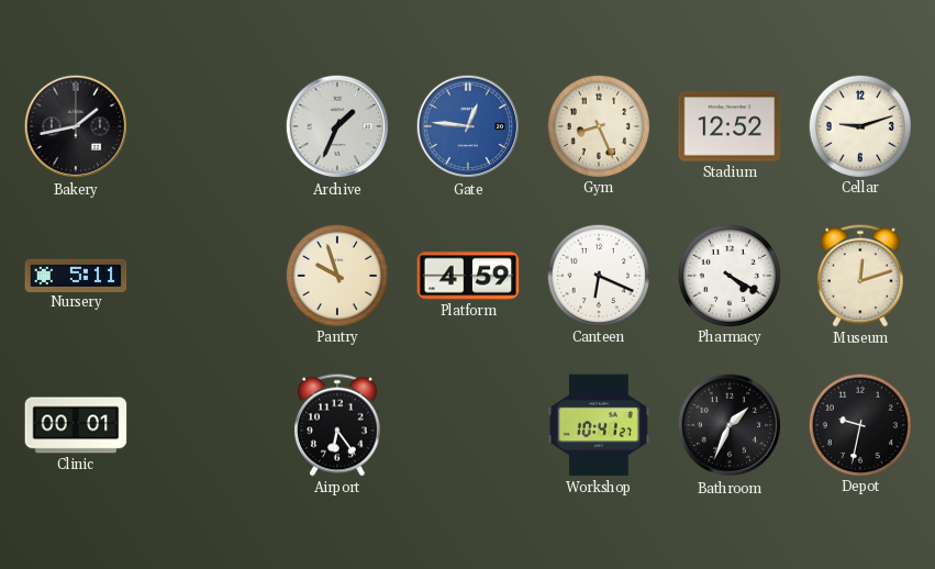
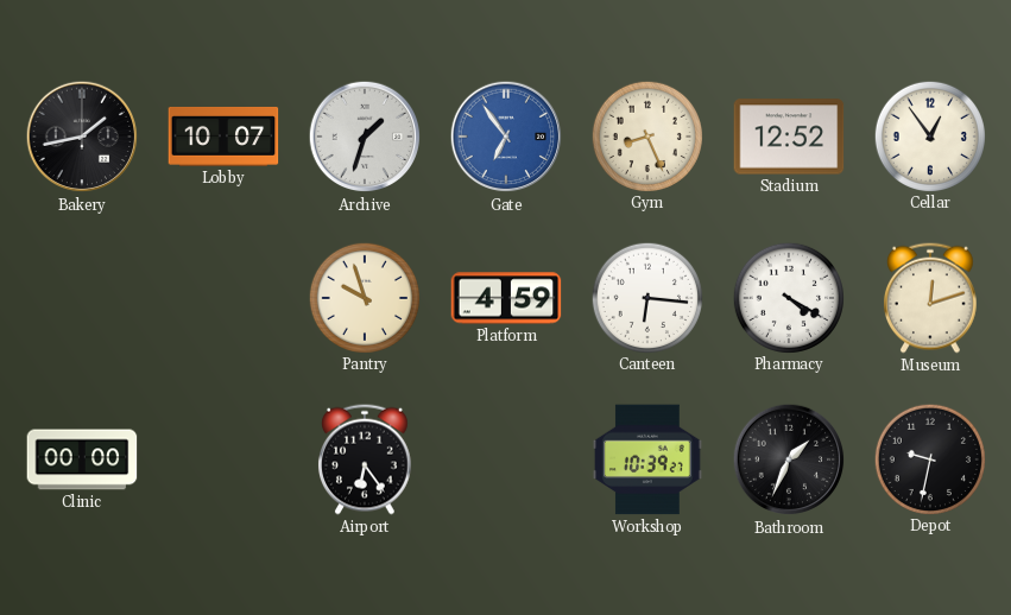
Lobby: none -> 10:07
Archive: 1:34 -> 1:33
Gate: 12:46 -> 6:54
Cellar: 9:12 -> 12:54
Nursery: 5:11 -> none
Canteen: 6:19 -> 6:16
Clinic: 00:01 -> 00:00
Workshop: 10:41 -> 10:39
